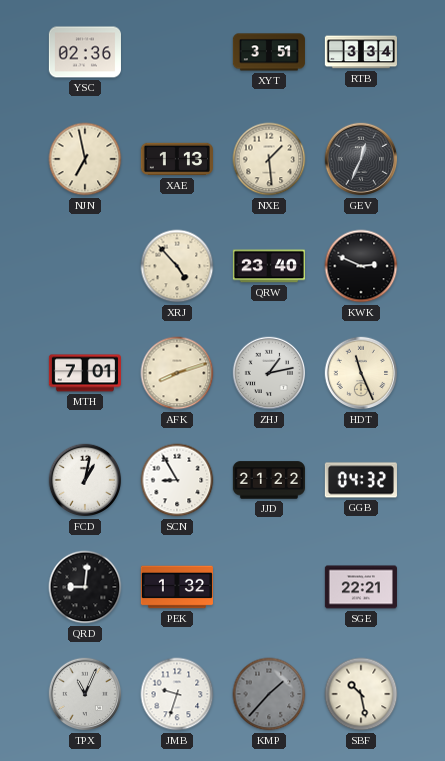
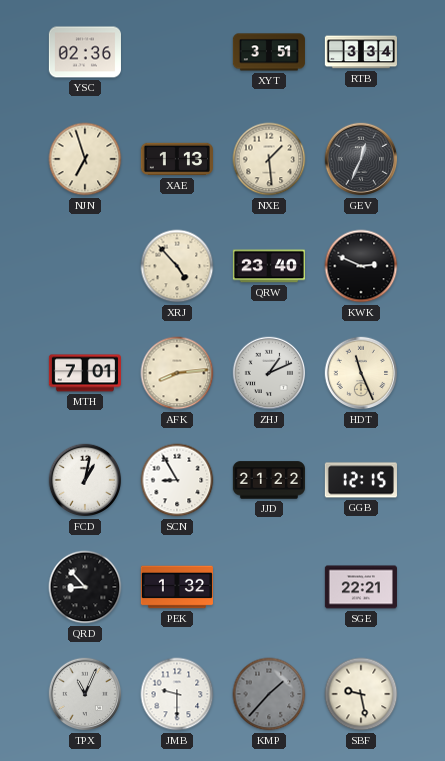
NJN: 6:58 -> 6:57
AFK: 8:12 -> 8:14
ZHJ: 1:13 -> 1:11
GGB: 04:32 -> 12:15
QRD: 9:01 -> 8:53
JMB: 9:33 -> 9:30
SBF: 10:28 -> 9:28
